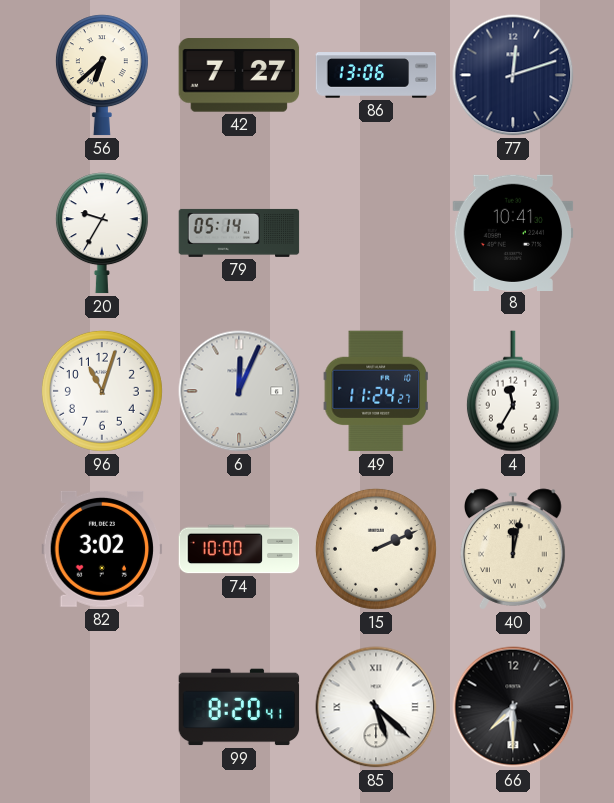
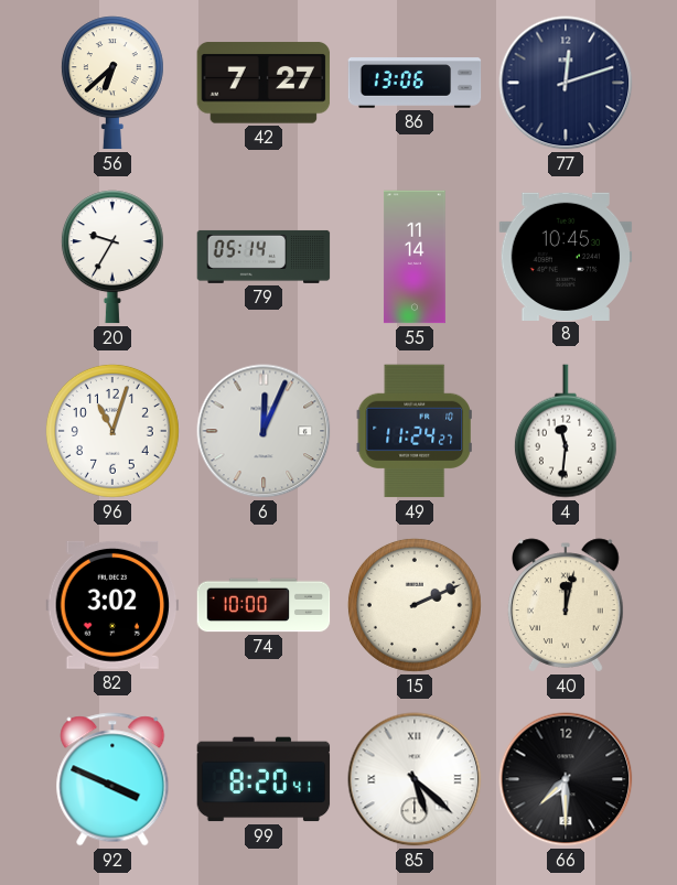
55: none -> 11:14
8: 10:41 -> 10:45
4: 11:35 -> 11:31
92: none -> 3:49
